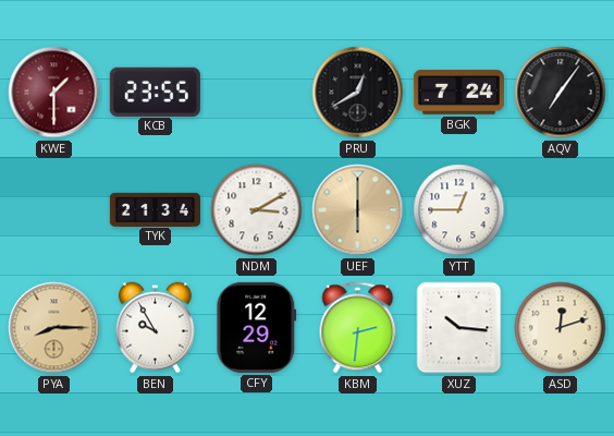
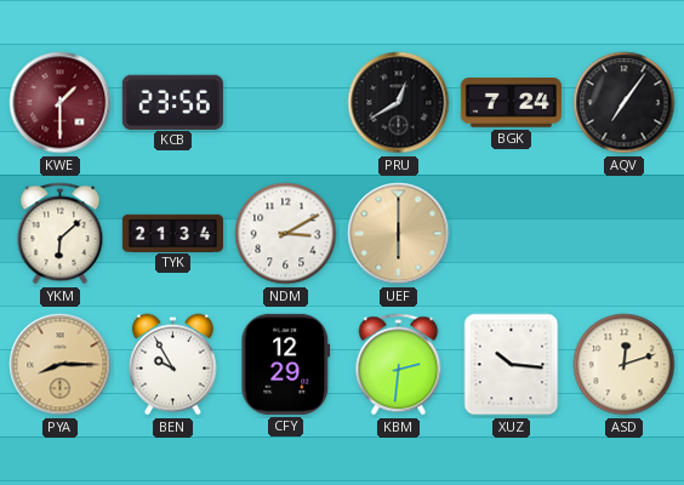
KCB: 23:55 -> 23:56
YKM: none -> 6:08
YTT: 12:45 -> none
